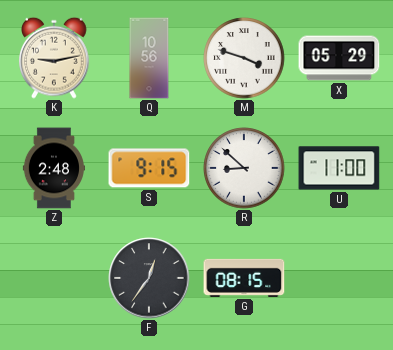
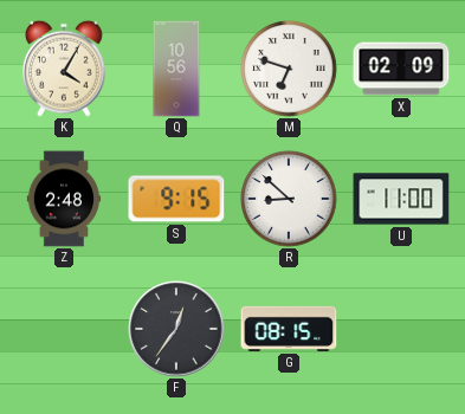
K: 9:13 -> 4:05
M: 3:48 -> 6:48
X: 05:29 -> 02:09
